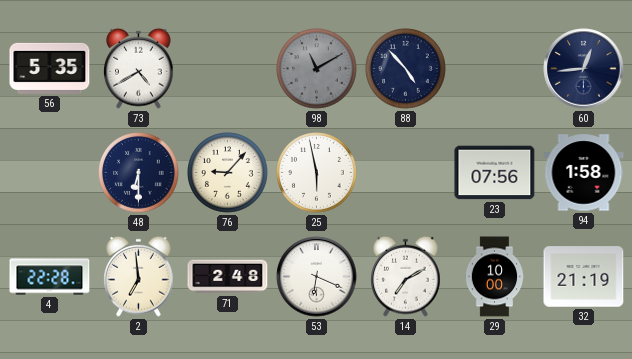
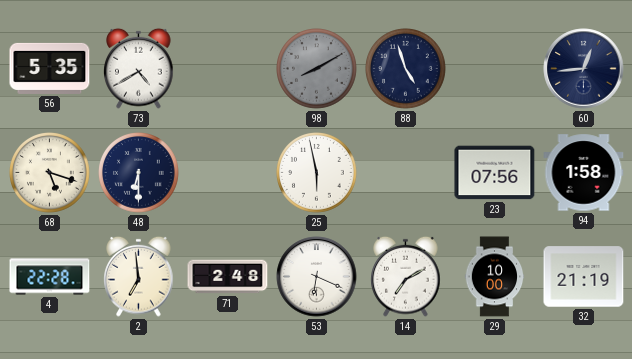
98: 11:10 -> 8:10
88: 4:53 -> 4:57
68: none -> 5:18
76: 9:07 -> none
